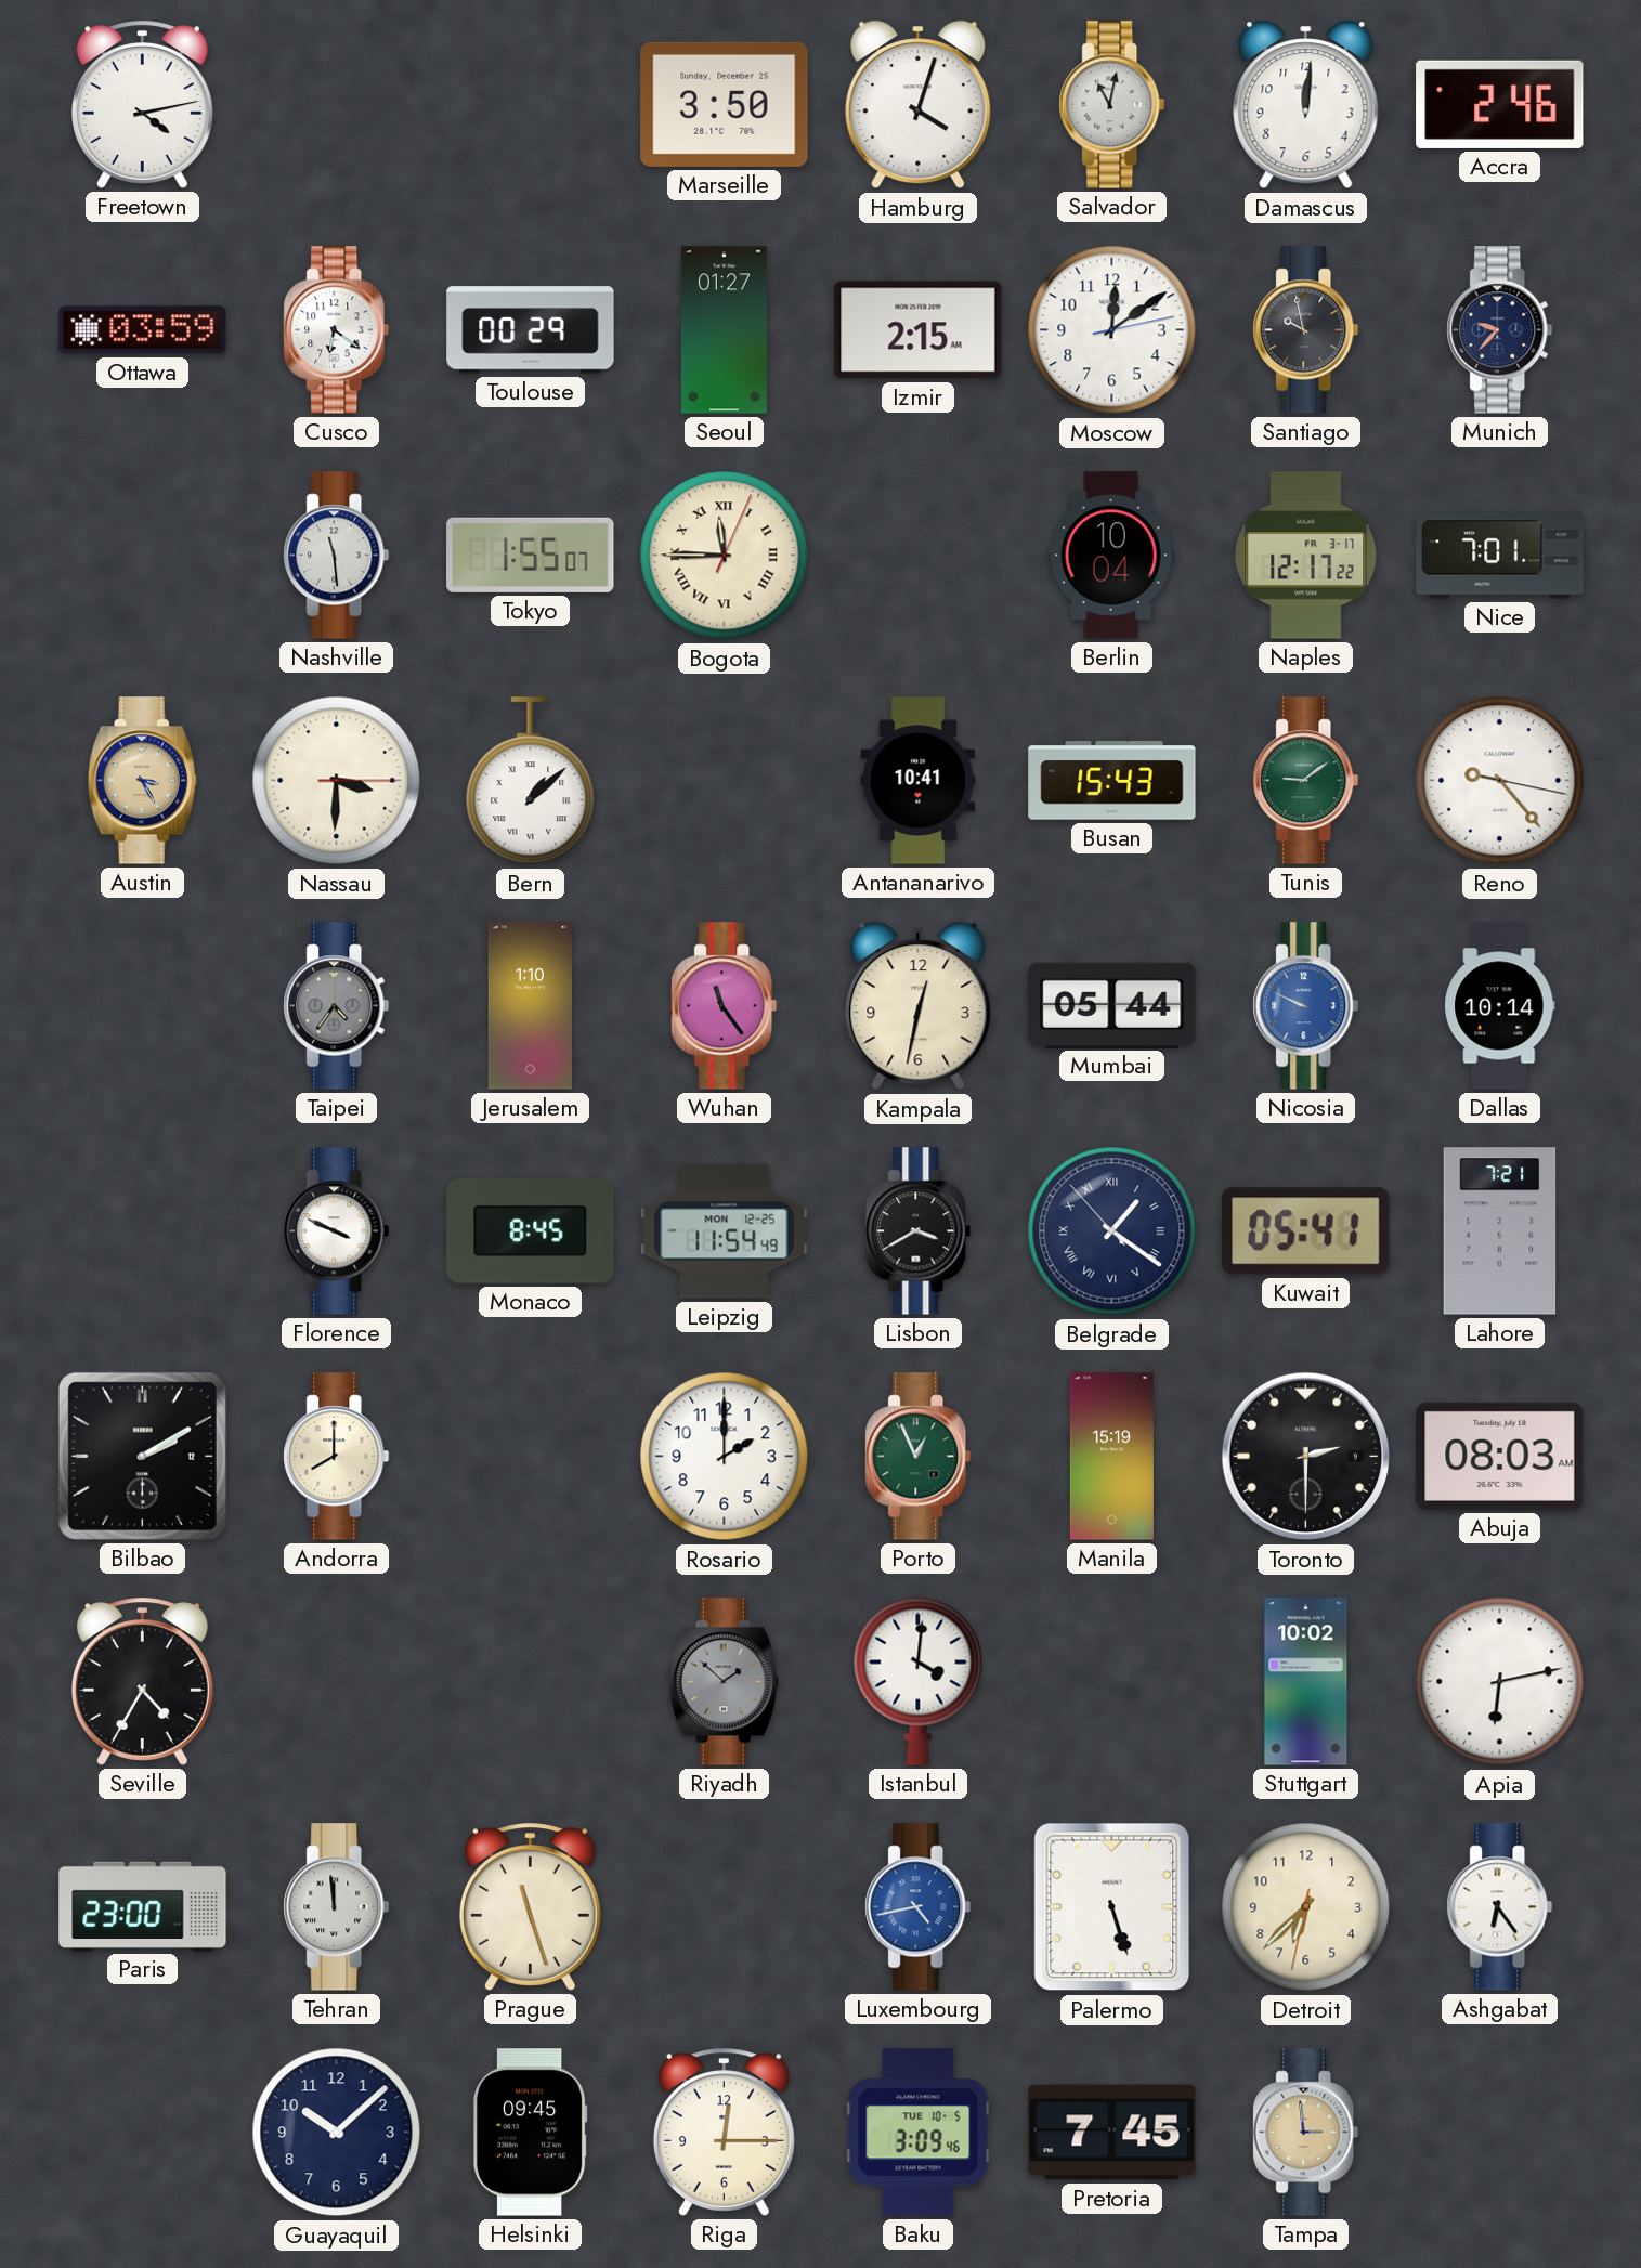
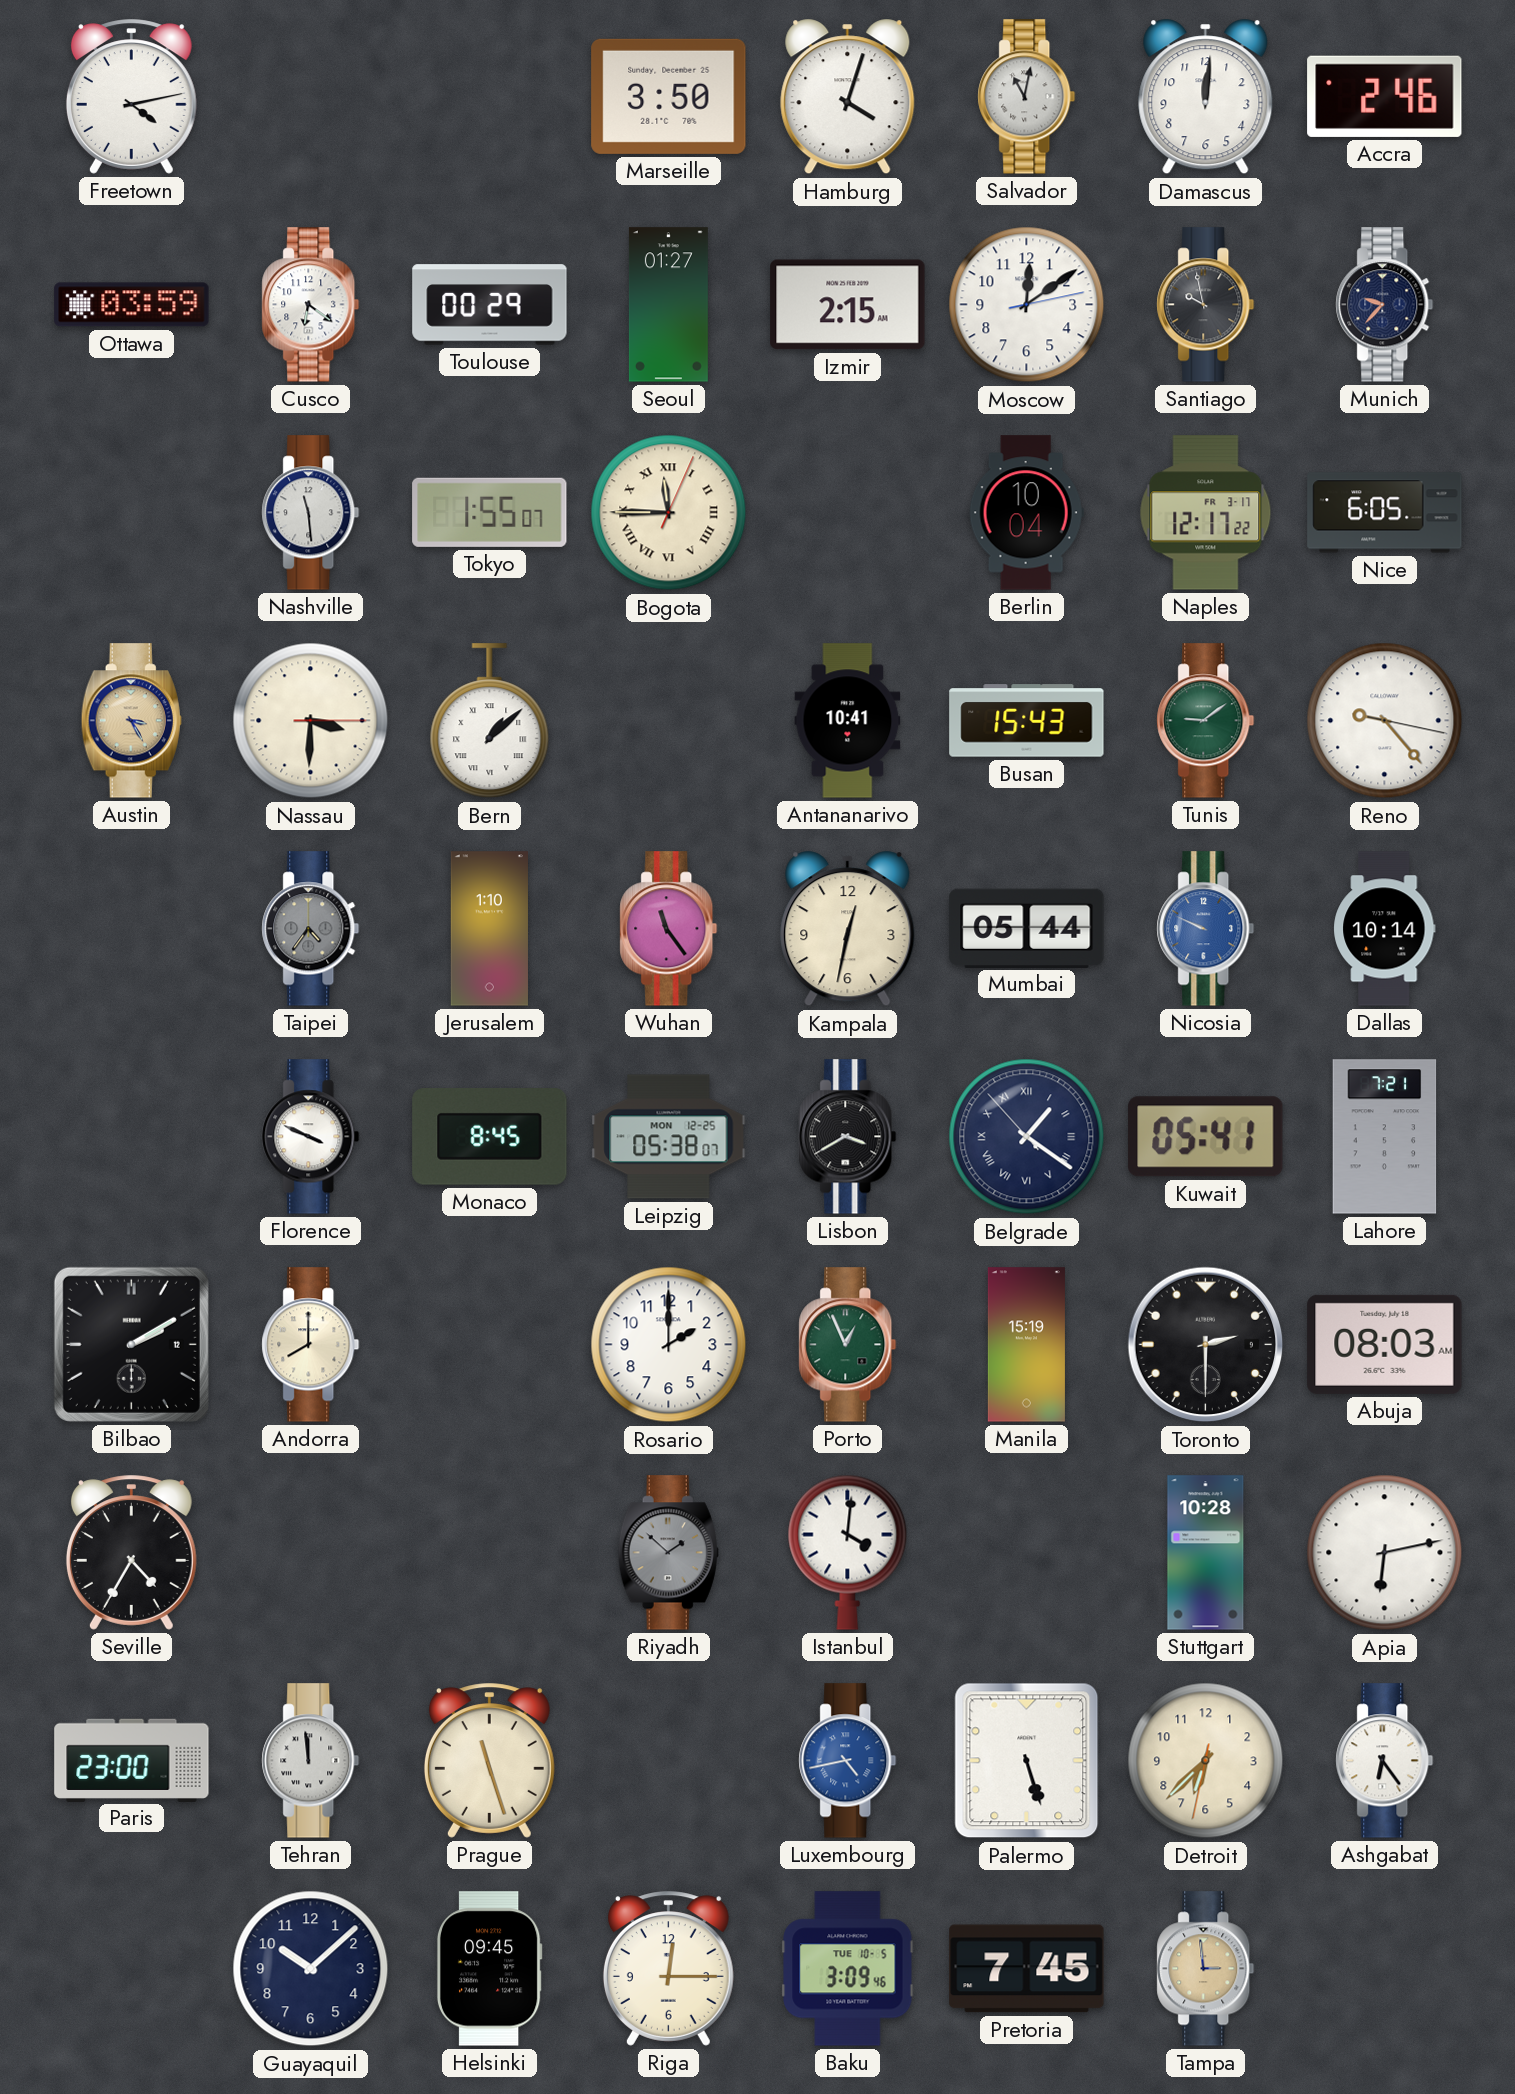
Nice: 7:01 -> 6:05
Leipzig: 11:54 -> 05:38
Stuttgart: 10:02 -> 10:28
